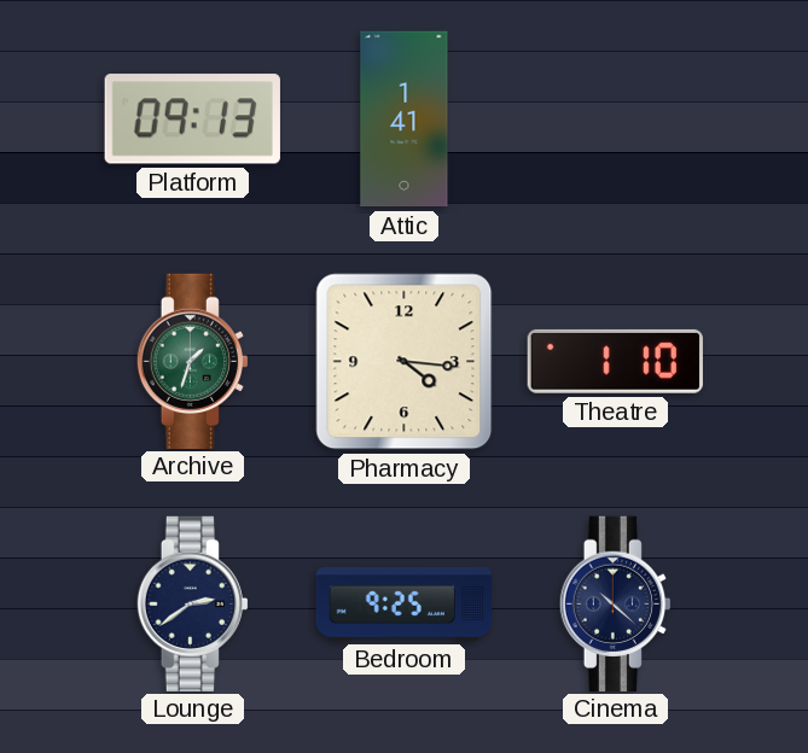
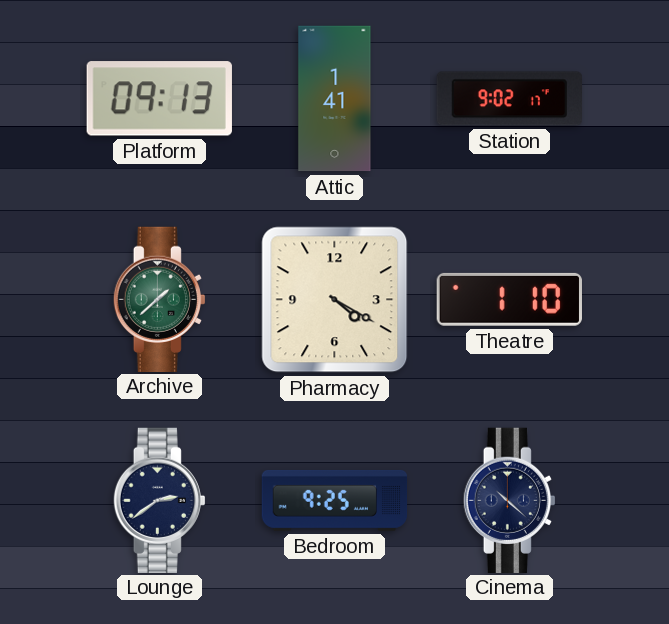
Station: none -> 9:02
Archive: 1:33 -> 1:38
Pharmacy: 4:16 -> 4:20
